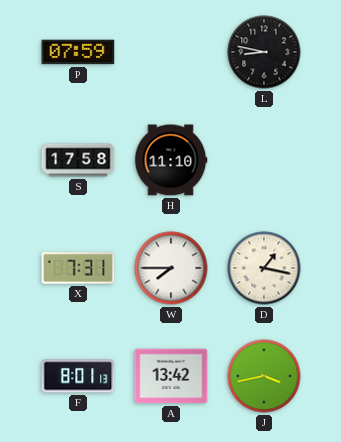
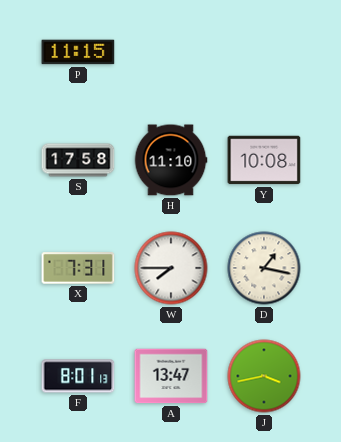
P: 07:59 -> 11:15
L: 8:47 -> none
Y: none -> 10:08
A: 13:42 -> 13:47
